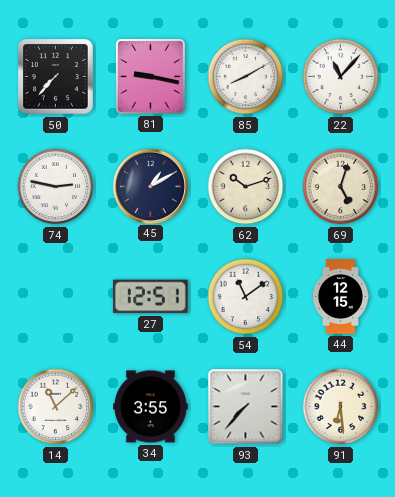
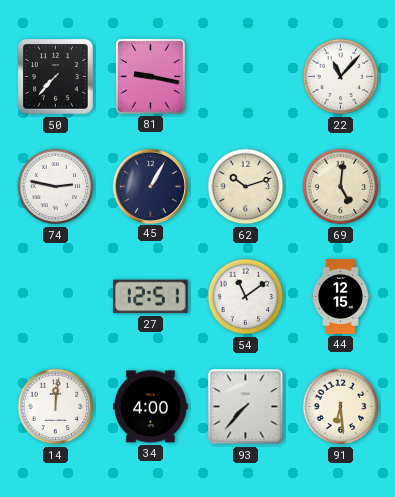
85: 8:10 -> none
45: 1:10 -> 1:05
69: 5:03 -> 5:01
14: 11:08 -> 12:01
34: 3:55 -> 4:00
